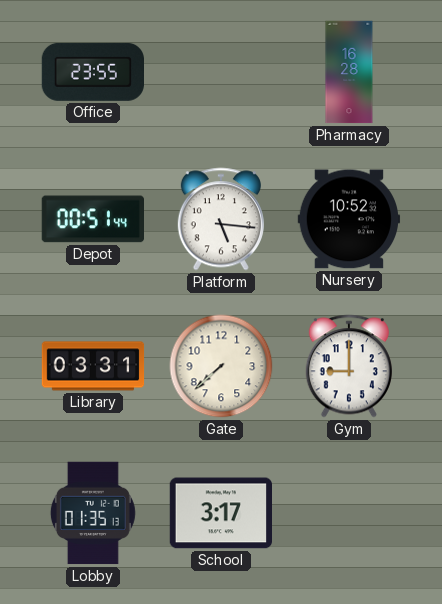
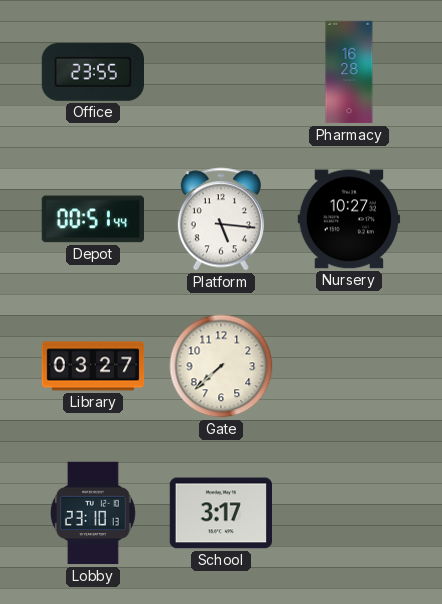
Nursery: 10:52 -> 10:27
Library: 03:31 -> 03:27
Gym: 9:00 -> none
Lobby: 01:35 -> 23:10
